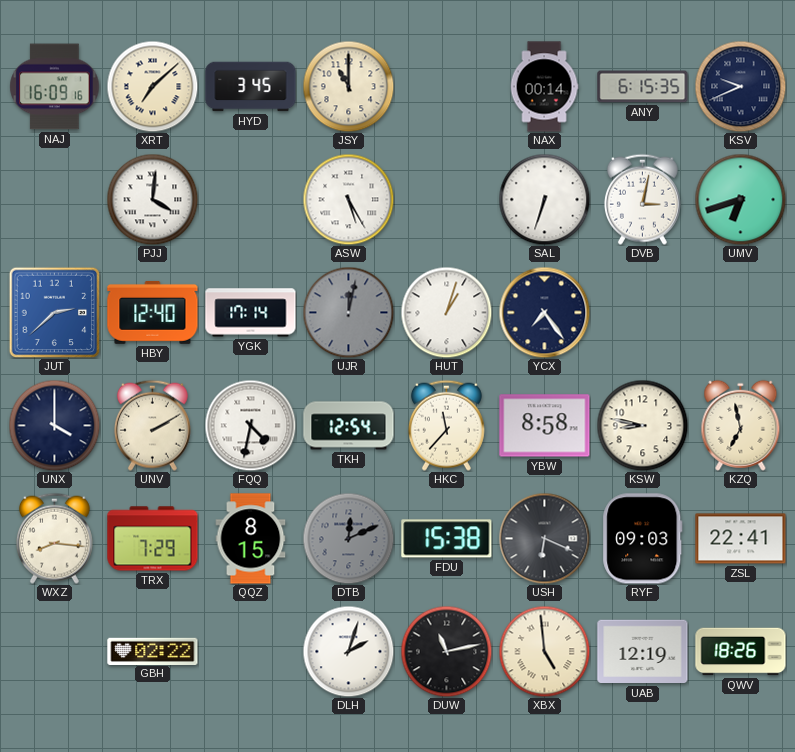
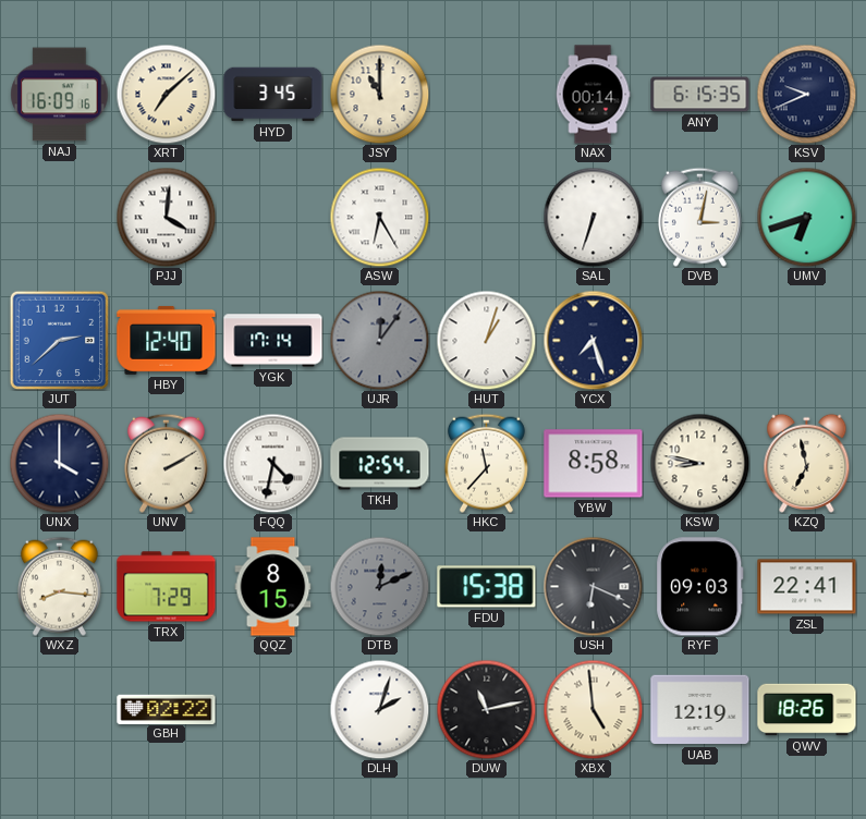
ASW: 5:25 -> 6:25
UJR: 12:02 -> 12:06
YCX: 7:24 -> 7:27
